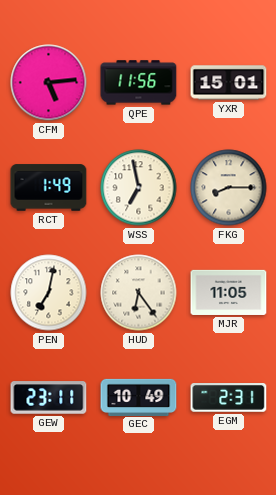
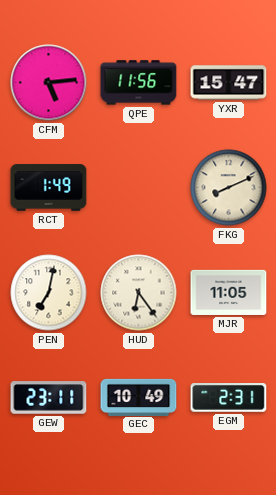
YXR: 15:01 -> 15:47
WSS: 6:58 -> none
FKG: 8:15 -> 8:11
